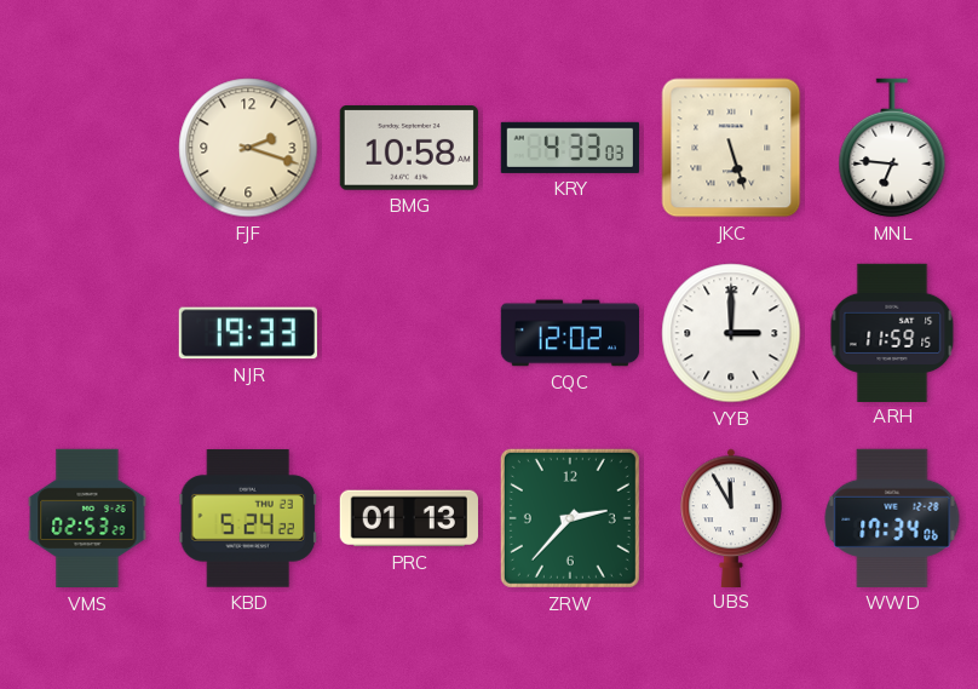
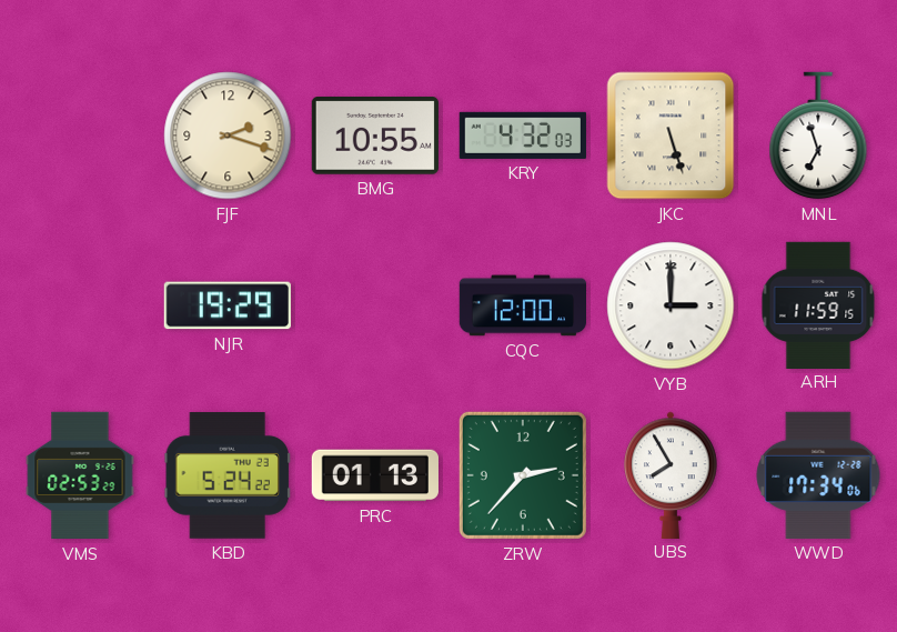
BMG: 10:58 -> 10:55
KRY: 4:33 -> 4:32
MNL: 6:46 -> 6:57
NJR: 19:33 -> 19:29
CQC: 12:02 -> 12:00
UBS: 11:55 -> 7:55
